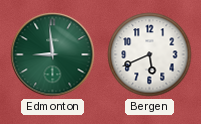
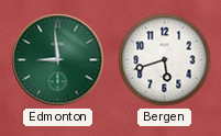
Bergen: 5:41 -> 5:42
